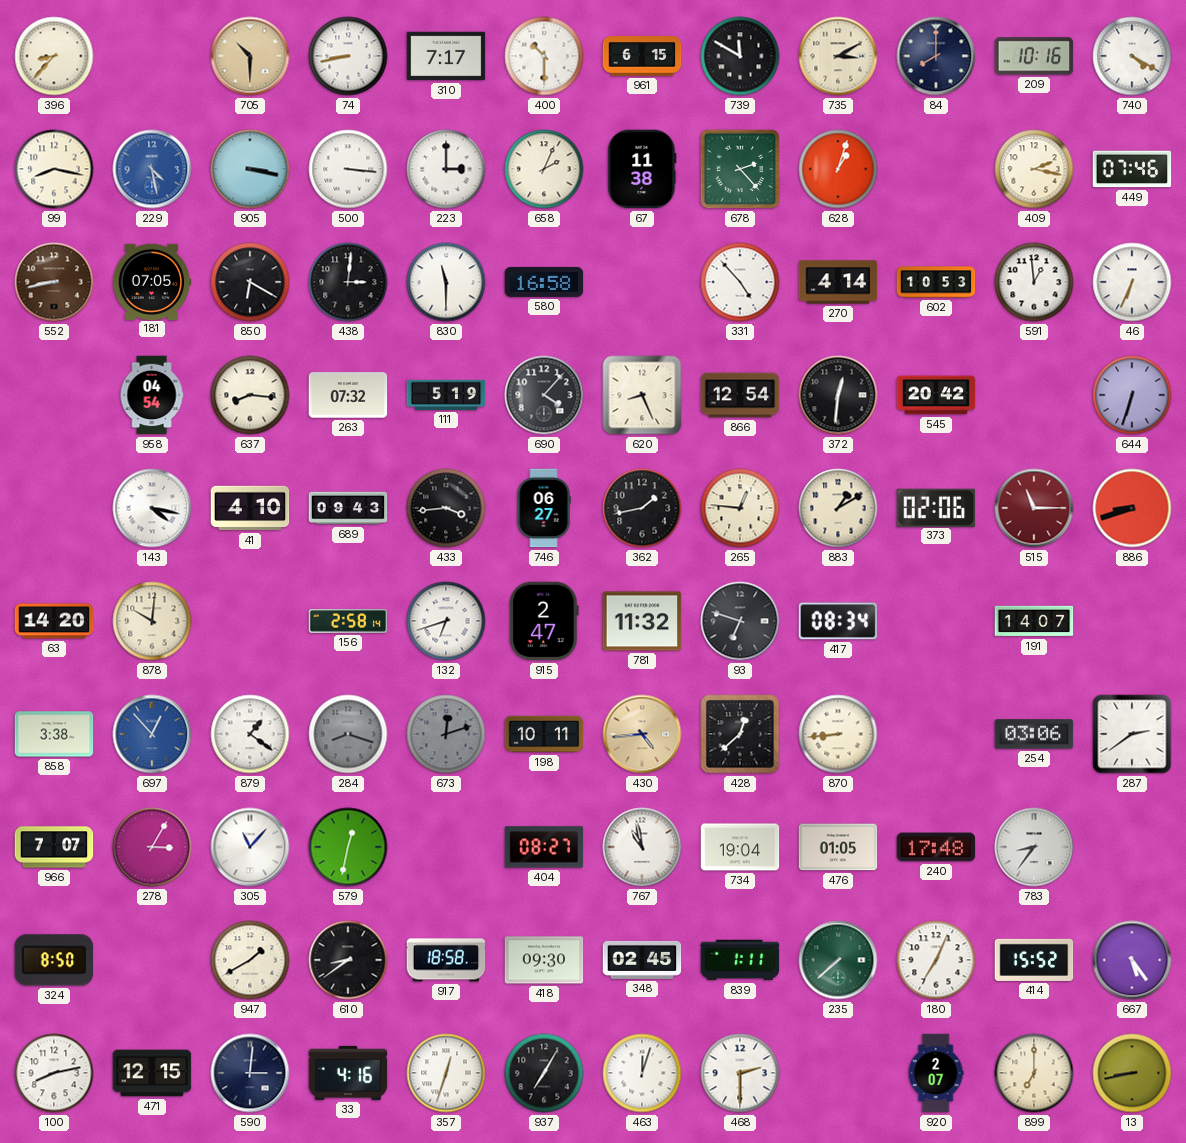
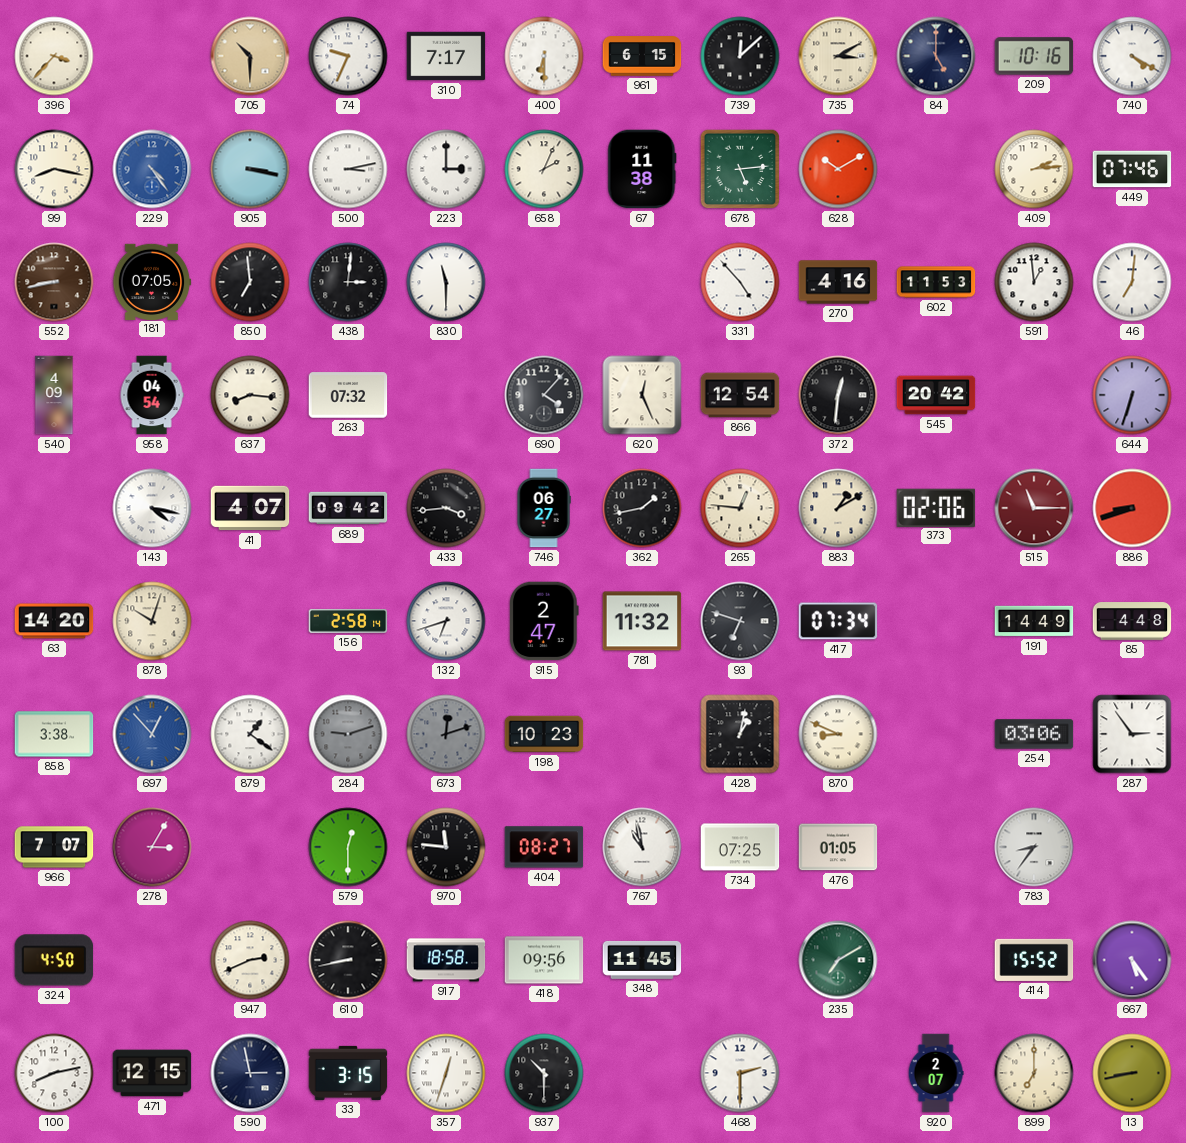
396: 8:37 -> 3:37
74: 8:43 -> 9:34
400: 10:30 -> 6:30
739: 11:50 -> 12:08
84: 8:00 -> 5:00
229: 4:28 -> 4:24
500: 3:16 -> 3:13
678: 2:23 -> 5:14
628: 1:03 -> 10:10
409: 2:17 -> 2:14
850: 6:20 -> 6:59
580: 16:58 -> none
270: 4:14 -> 4:16
602: 10:53 -> 11:53
46: 6:34 -> 7:01
540: none -> 4:09
111: 5:19 -> none
620: 8:26 -> 12:26
41: 4:10 -> 4:07
689: 09:43 -> 09:42
878: 10:01 -> 10:03
417: 08:34 -> 07:34
191: 14:07 -> 14:49
85: none -> 4:48
284: 8:18 -> 9:12
198: 10:11 -> 10:23
430: 4:44 -> none
428: 12:38 -> 1:02
870: 8:44 -> 8:49
287: 2:39 -> 2:54
305: 11:07 -> none
579: 12:32 -> 12:30
970: none -> 11:46
734: 19:04 -> 07:25
240: 17:48 -> none
324: 8:50 -> 4:50
947: 1:40 -> 2:41
610: 8:39 -> 8:43
418: 09:30 -> 09:56
348: 02:45 -> 11:45
839: 1:11 -> none
235: 7:38 -> 7:10
180: 7:04 -> none
590: 3:01 -> 2:58
33: 4:16 -> 3:15
937: 7:05 -> 10:30
463: 12:03 -> none
